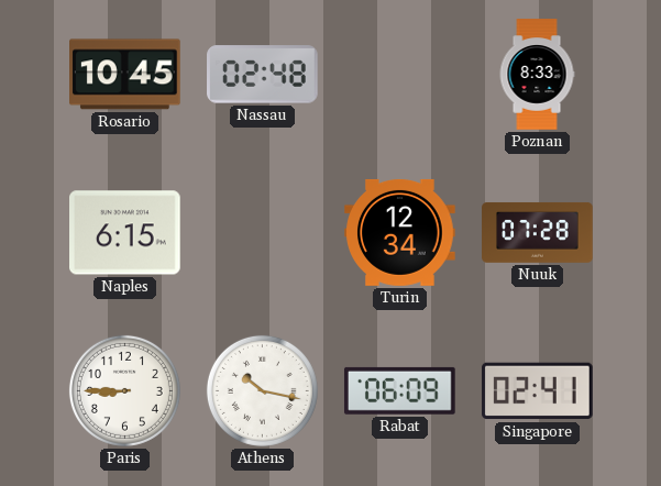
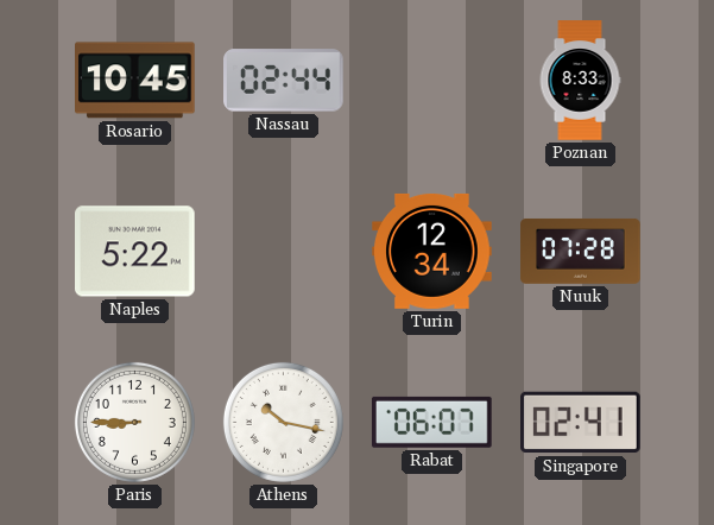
Nassau: 02:48 -> 02:44
Naples: 6:15 -> 5:22
Rabat: 06:09 -> 06:07
